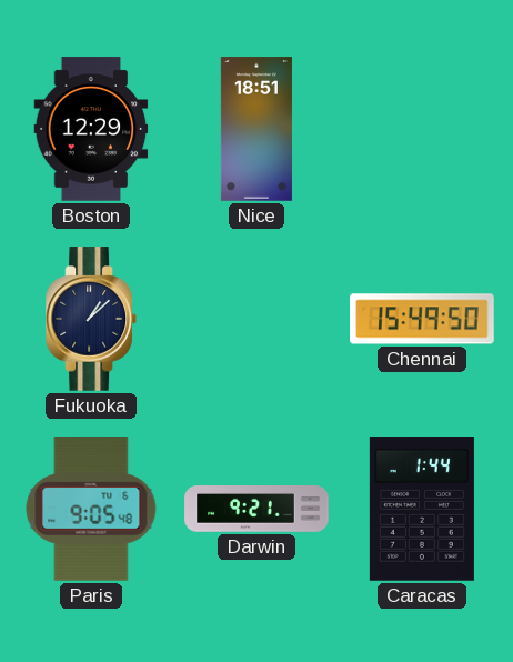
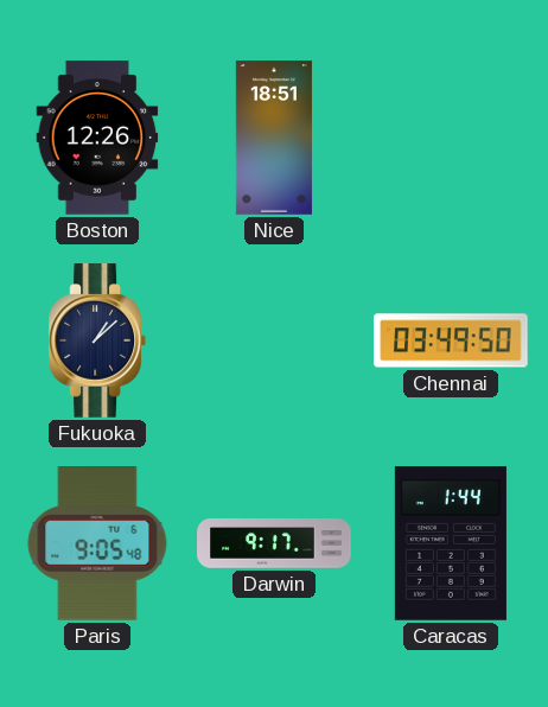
Boston: 12:29 -> 12:26
Chennai: 15:49 -> 03:49
Darwin: 9:21 -> 9:17
